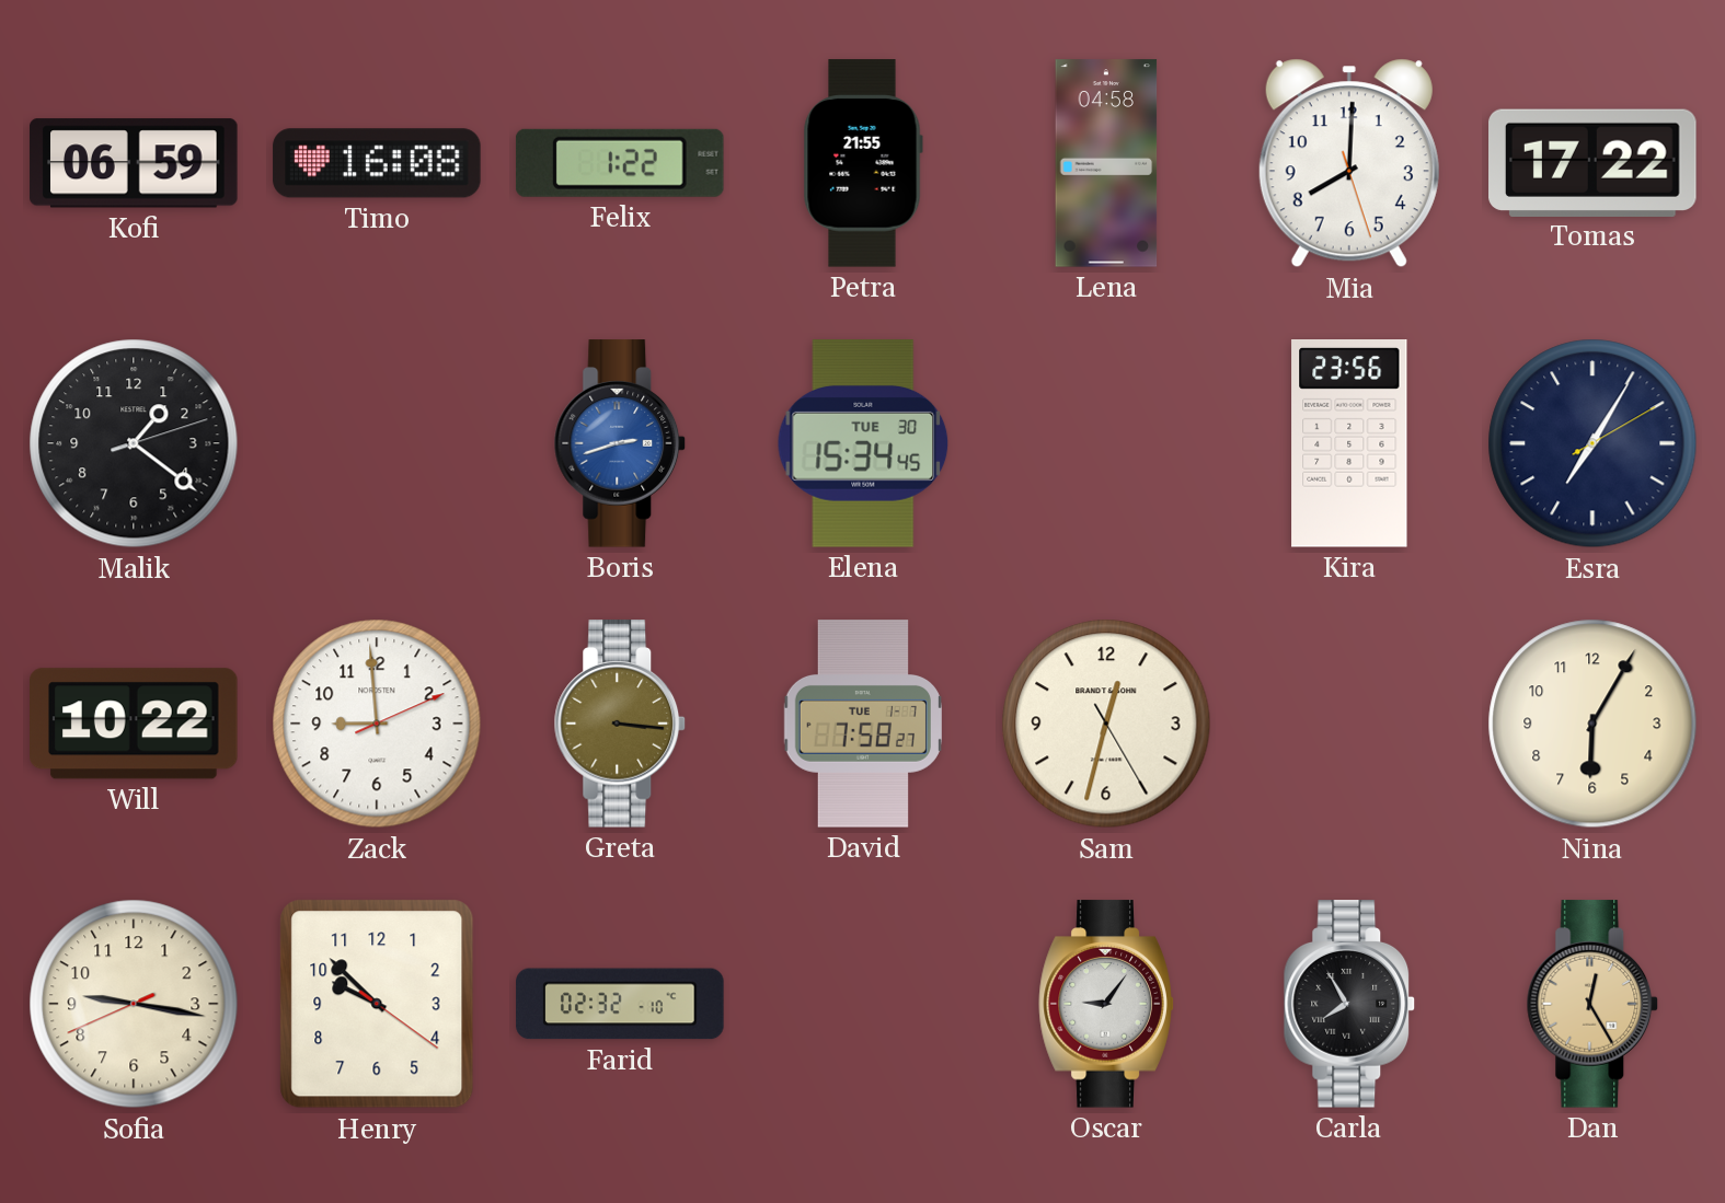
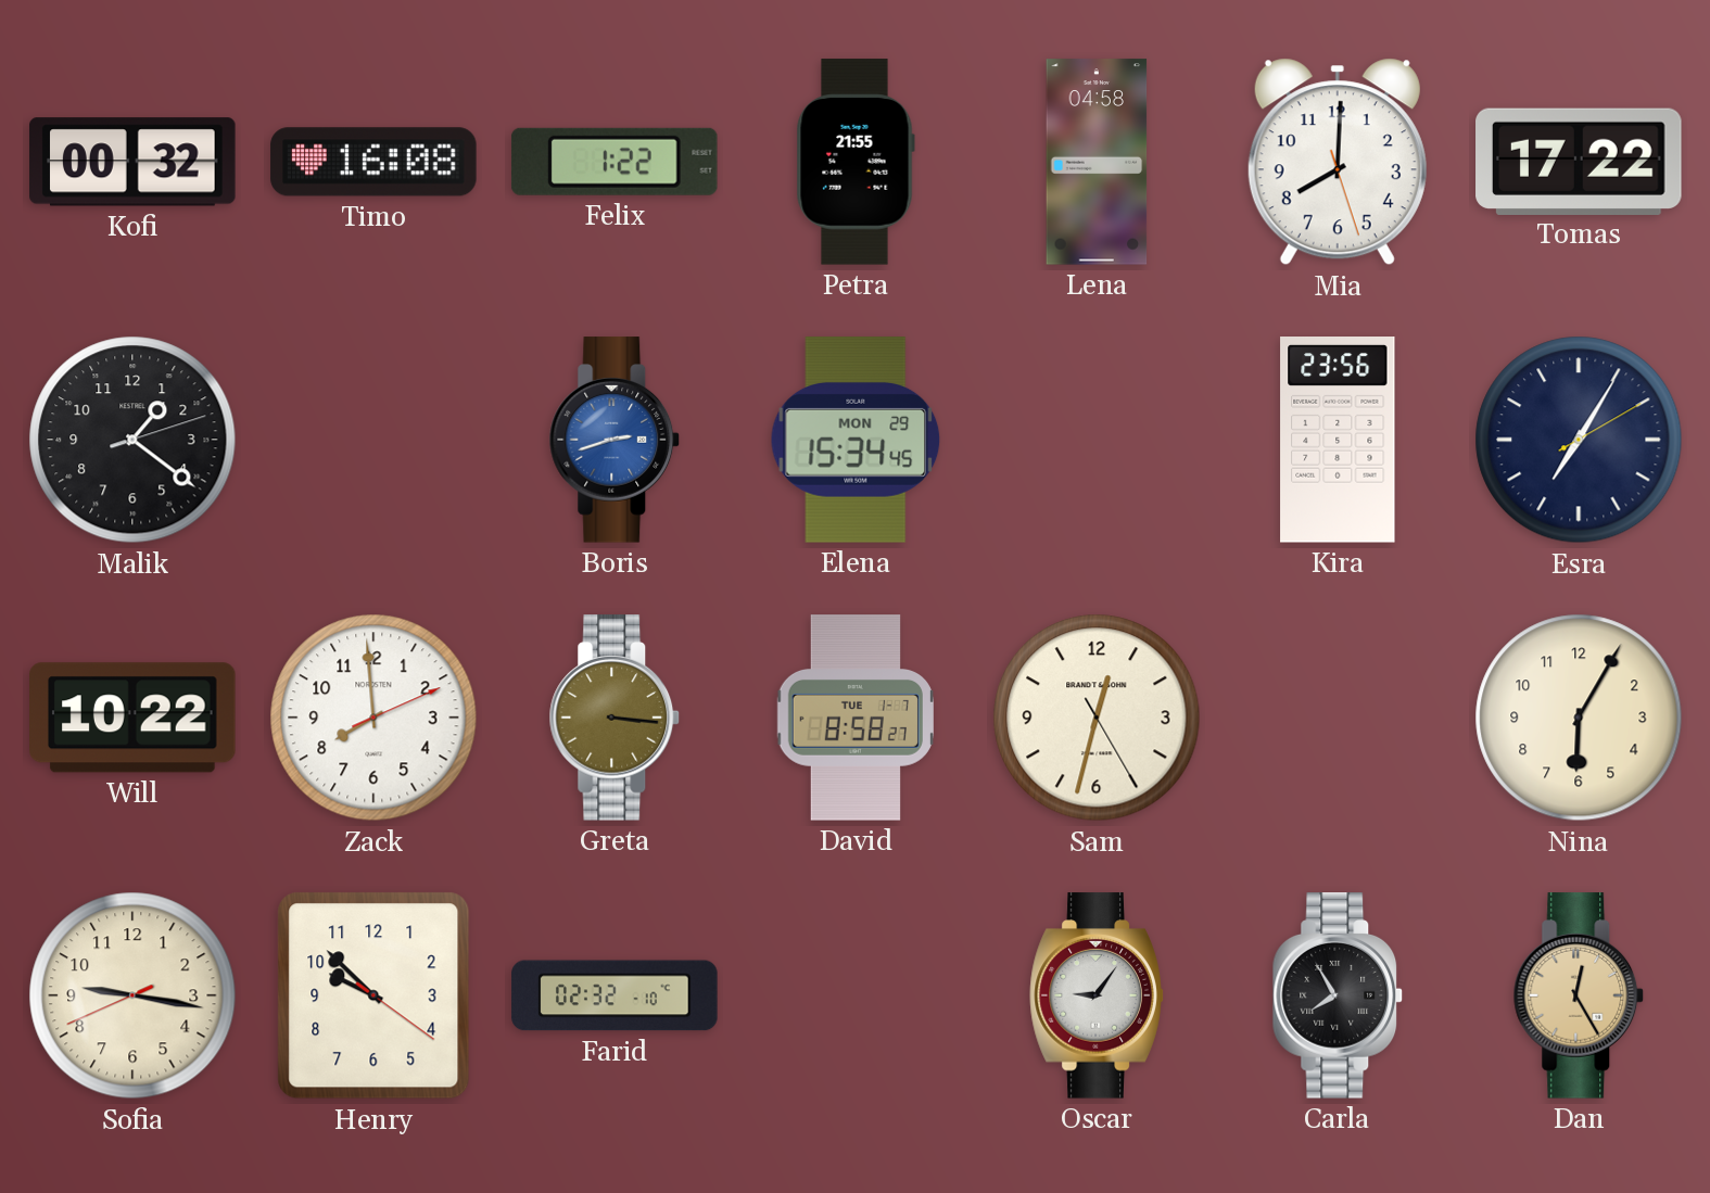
Kofi: 06:59 -> 00:32
Elena date: TUE 30 -> MON 29
Zack: 8:59 -> 7:59
David: 7:58 -> 8:58
